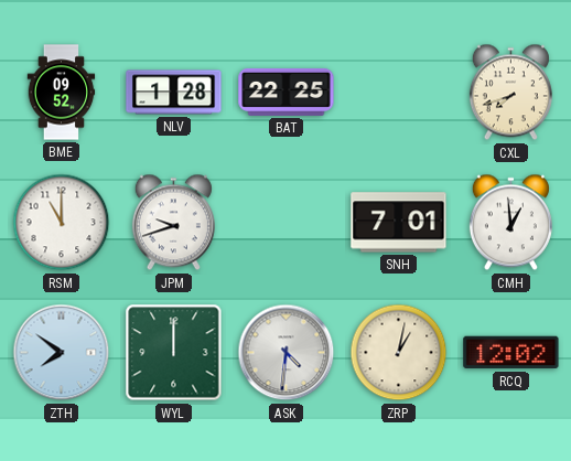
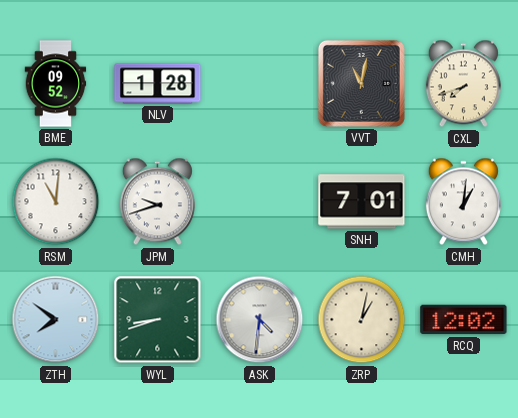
BAT: 22:25 -> none
VVT: none -> 11:02
RSM: 11:00 -> 11:01
CMH: 12:59 -> 1:01
WYL: 12:00 -> 8:42
